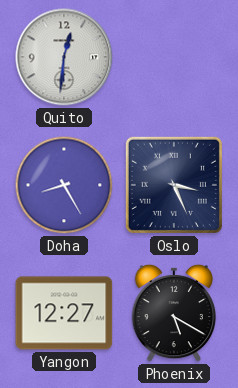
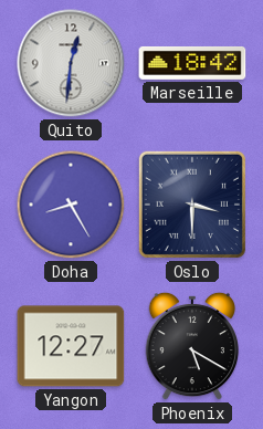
Marseille: none -> 18:42
Oslo: 3:26 -> 3:30
